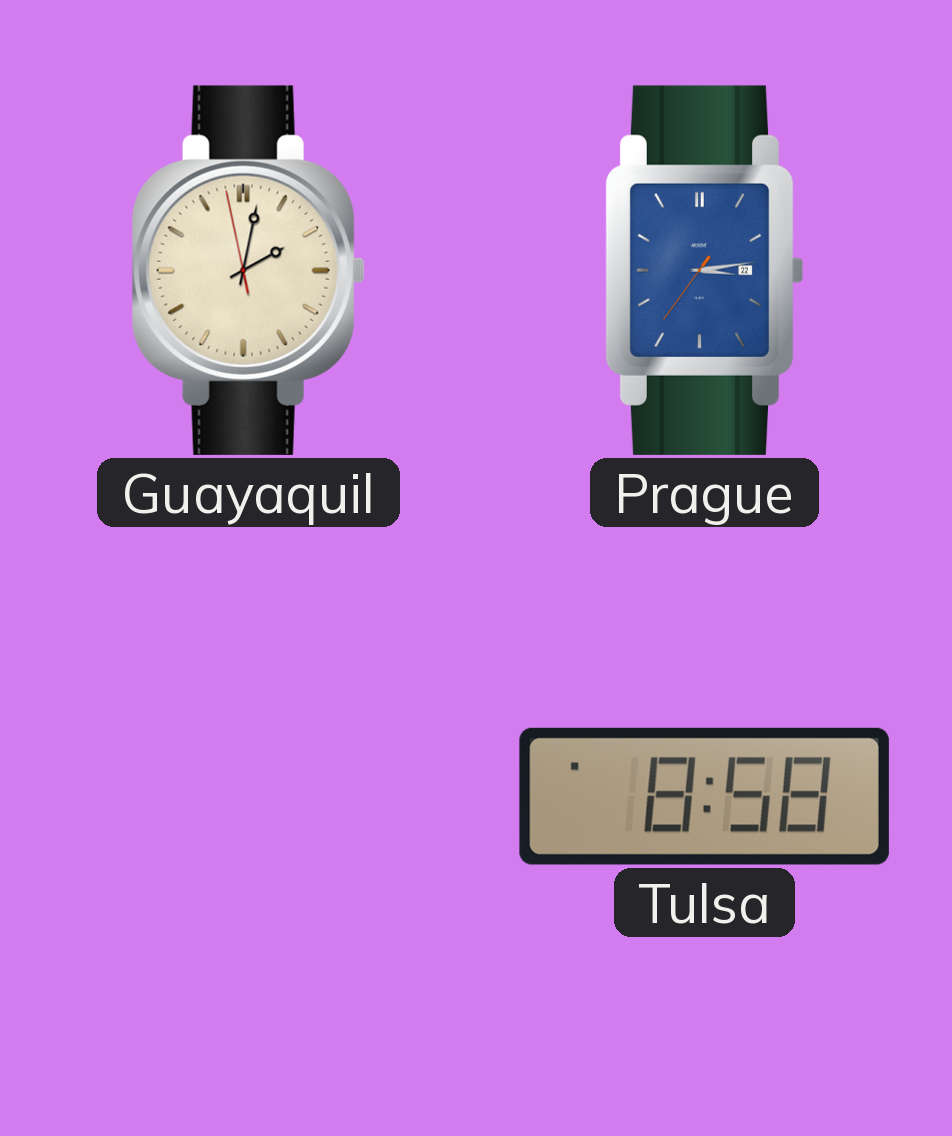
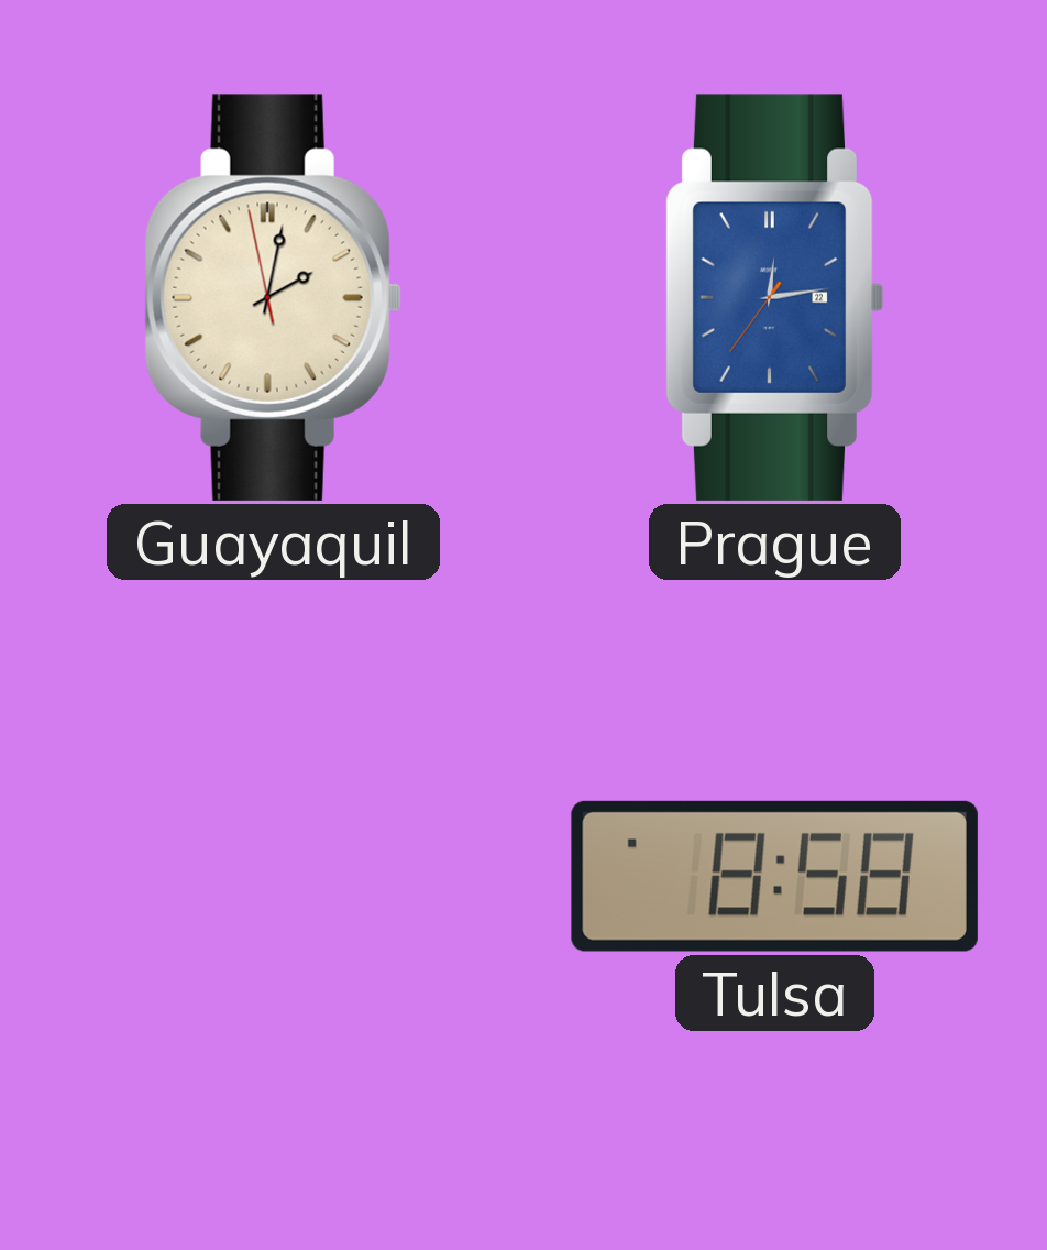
Prague: 3:13 -> 12:13
